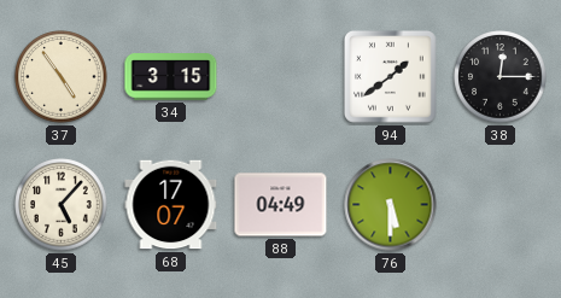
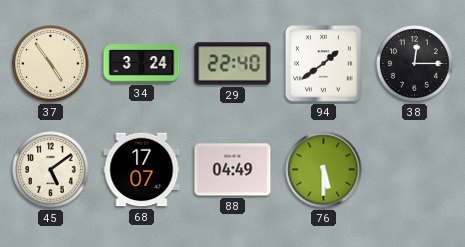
34: 3:15 -> 3:24
29: none -> 22:40
45: 5:07 -> 5:09
